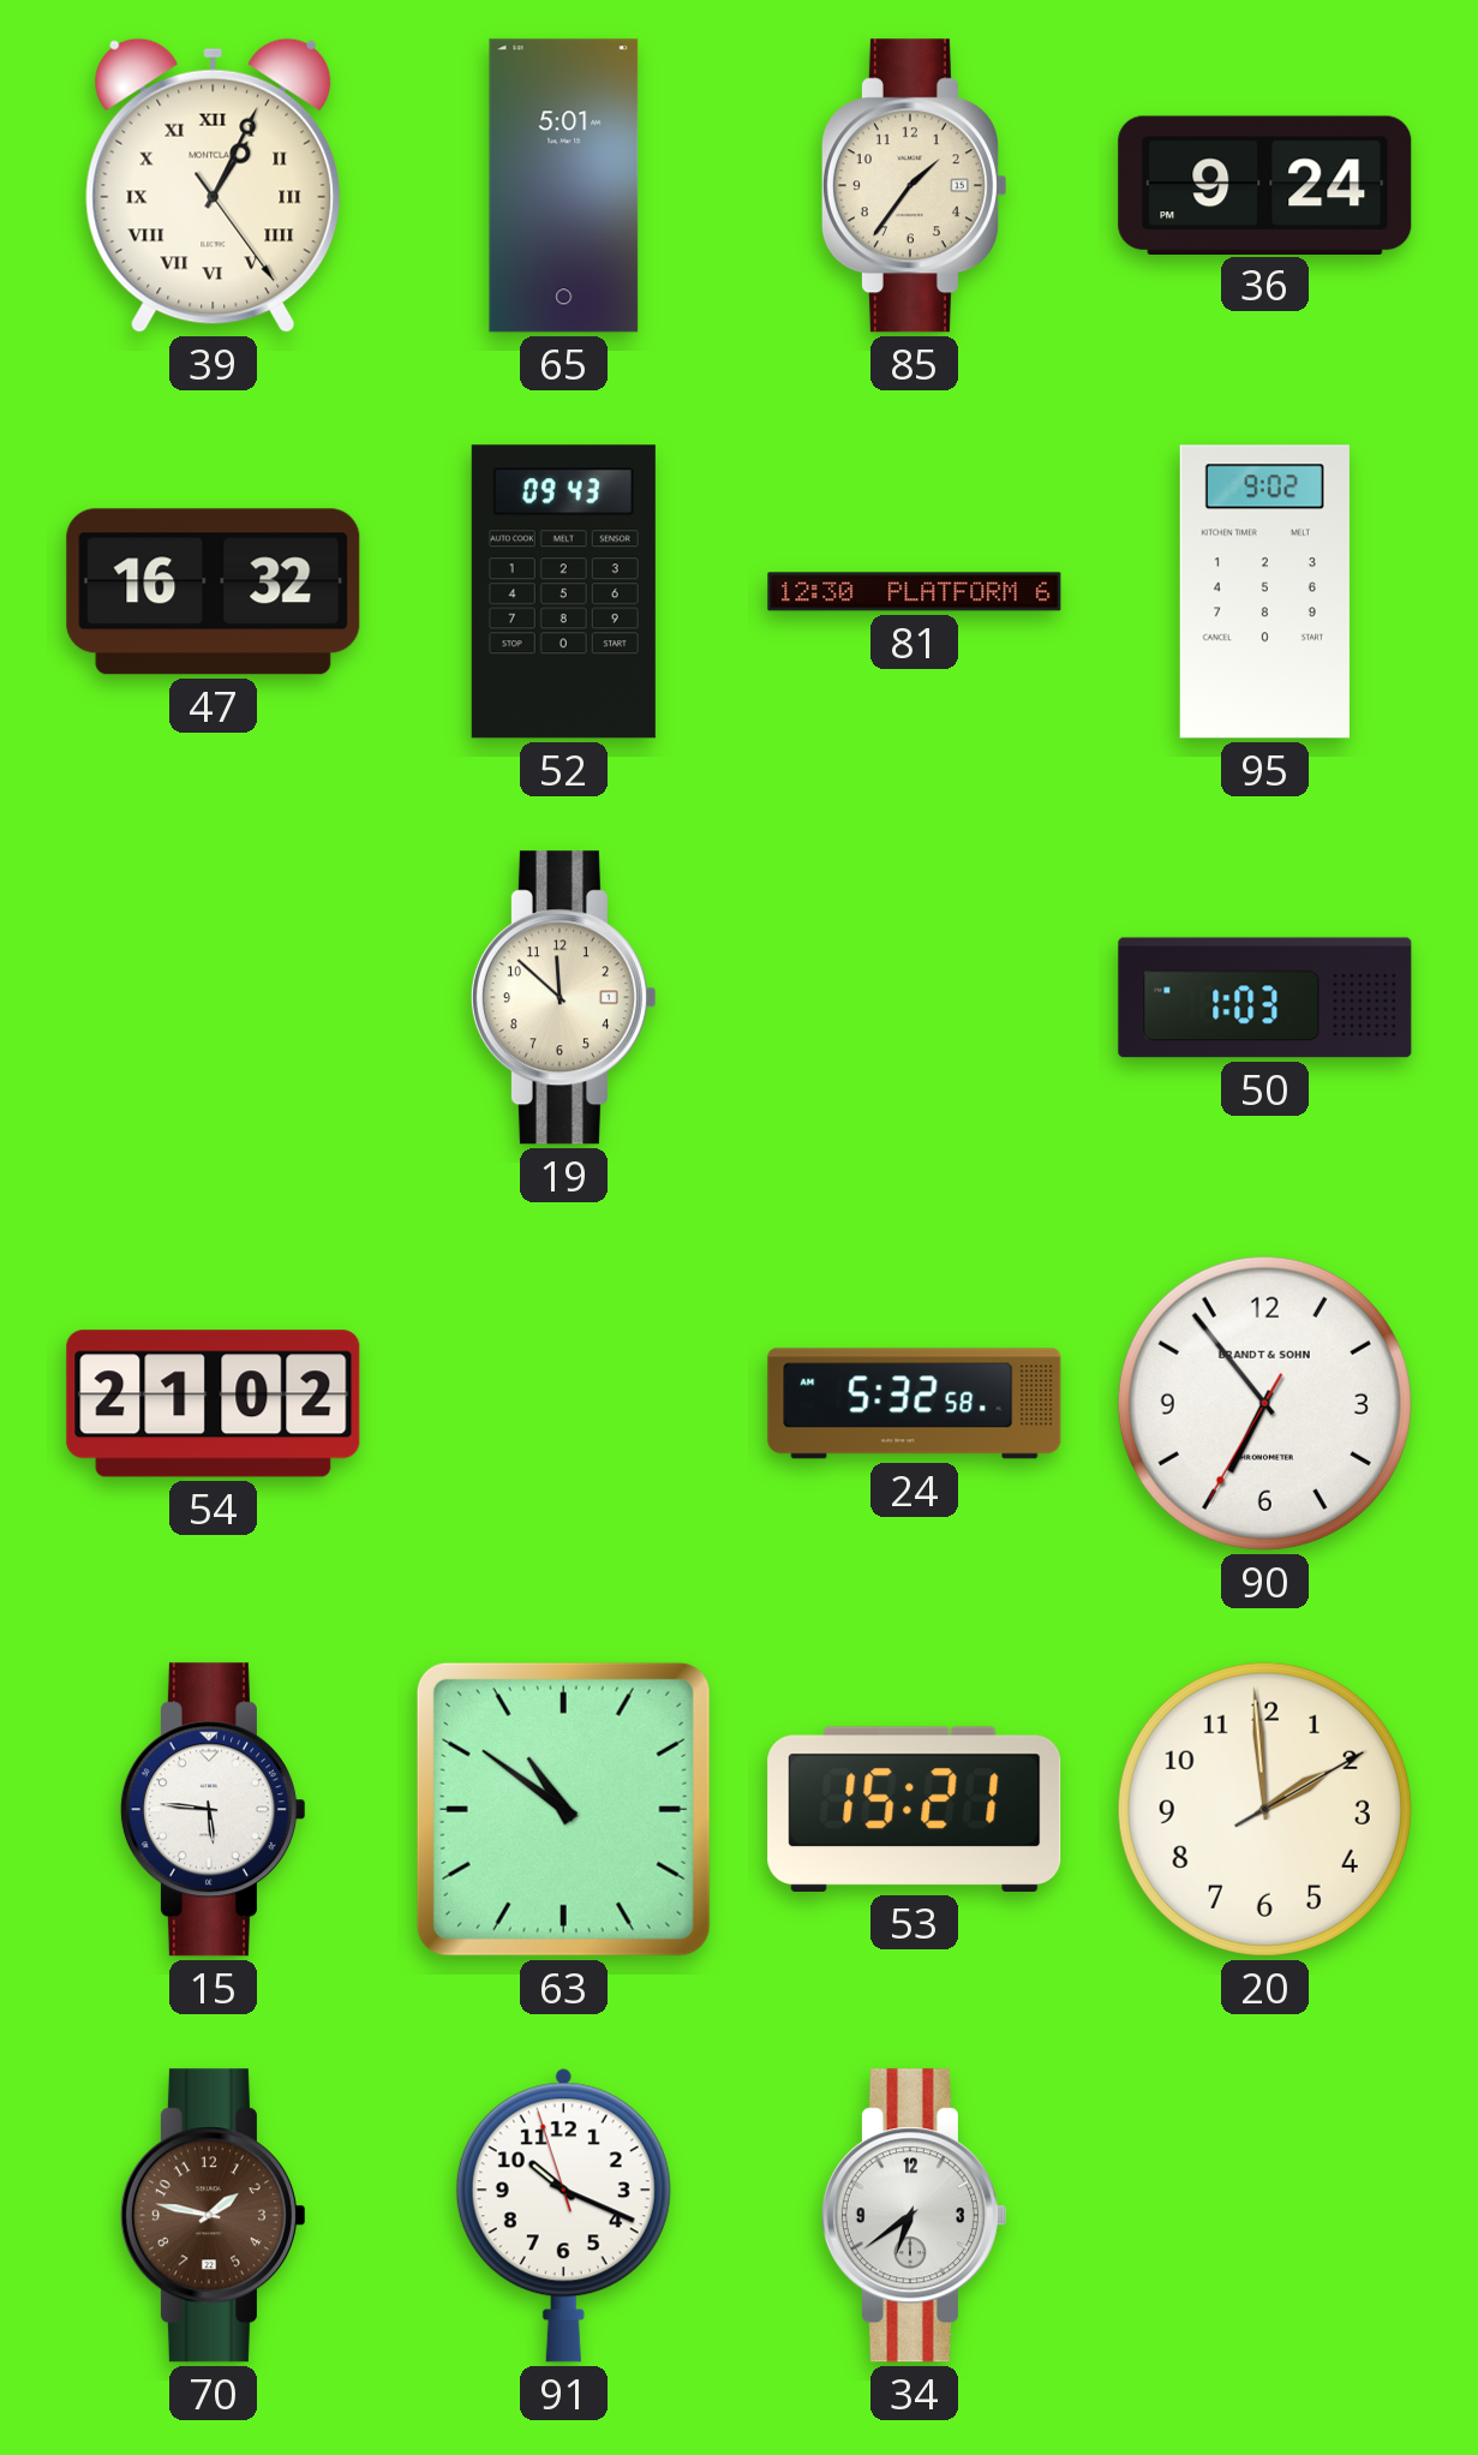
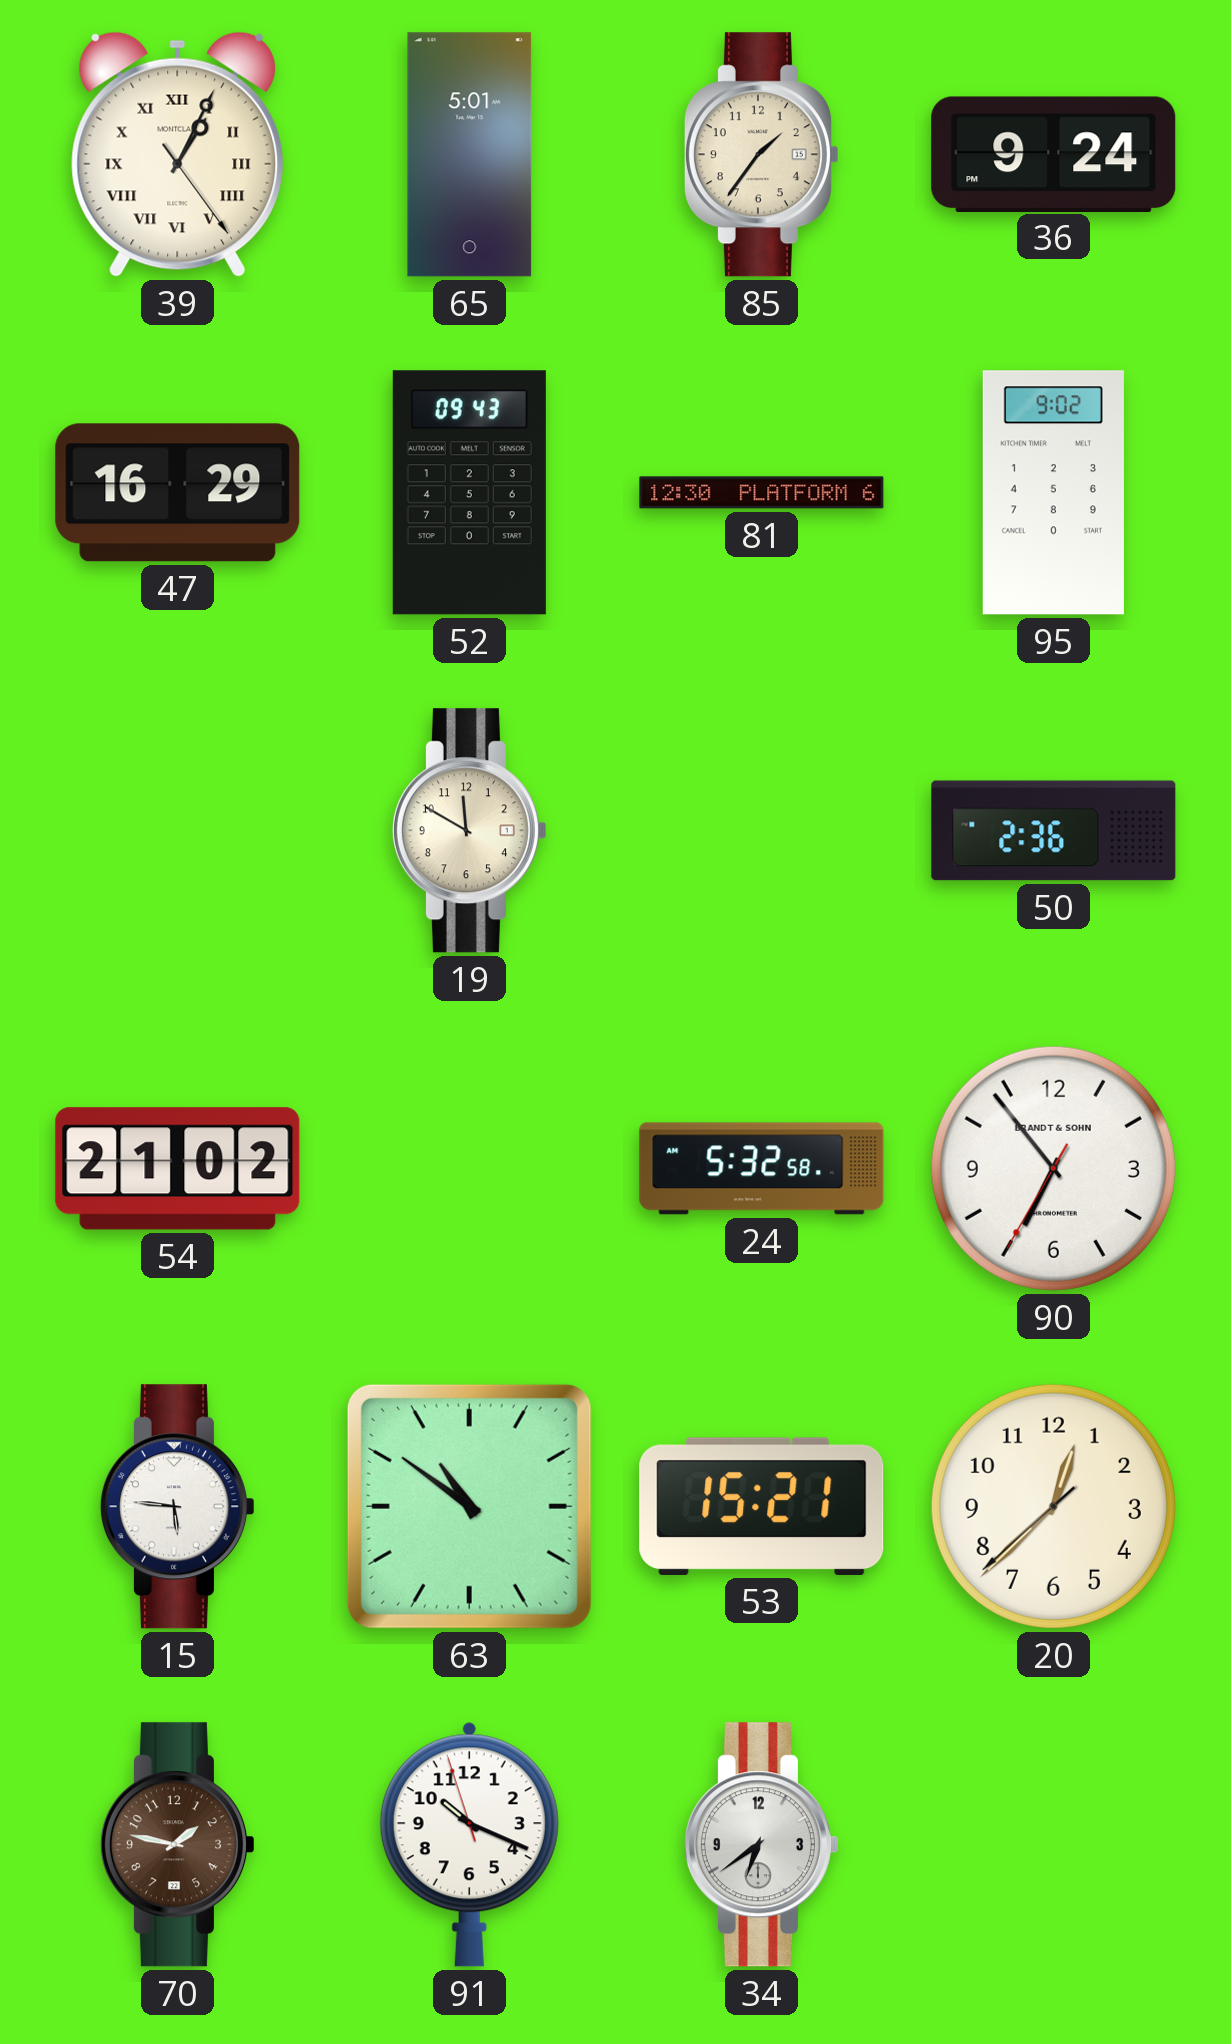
47: 16:32 -> 16:29
19: 11:52 -> 11:50
50: 1:03 -> 2:36
20: 1:59 -> 12:37
